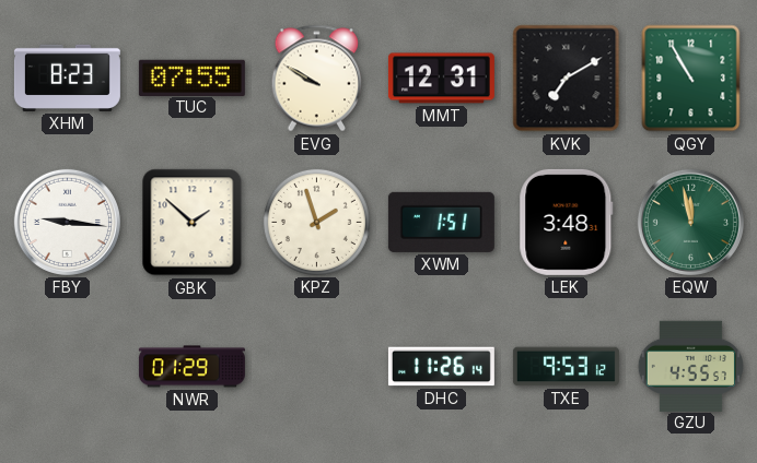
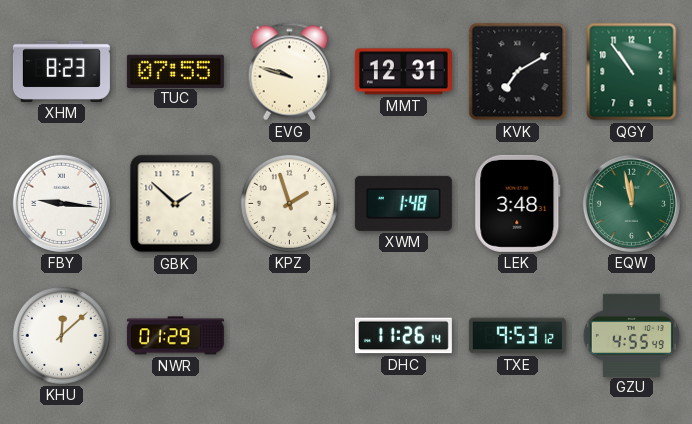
EVG: 9:50 -> 9:48
QGY: 10:55 -> 10:54
XWM: 1:51 -> 1:48
KHU: none -> 12:08
GZU: 4:55:57 -> 4:55:49
